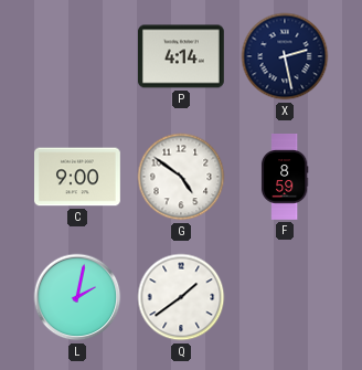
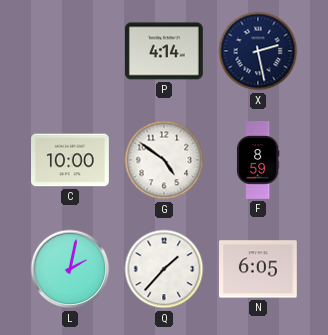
C: 9:00 -> 10:00
Q: 1:39 -> 1:37
N: none -> 6:05
